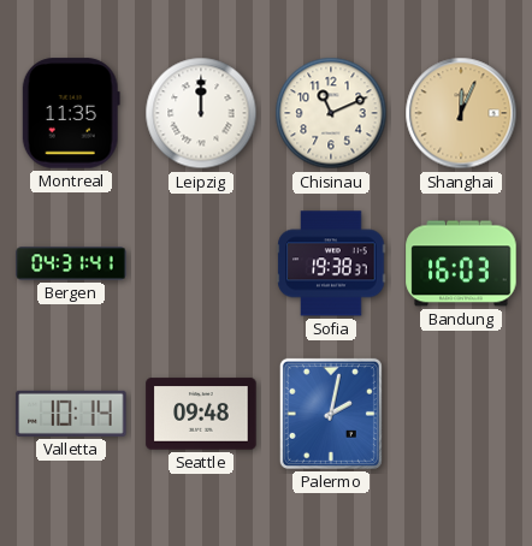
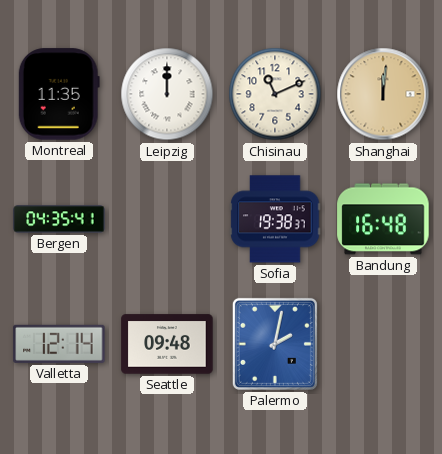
Shanghai: 12:04 -> 12:01
Bergen: 04:31 -> 04:35
Bandung: 16:03 -> 16:48
Valletta: 10:14 -> 12:14
